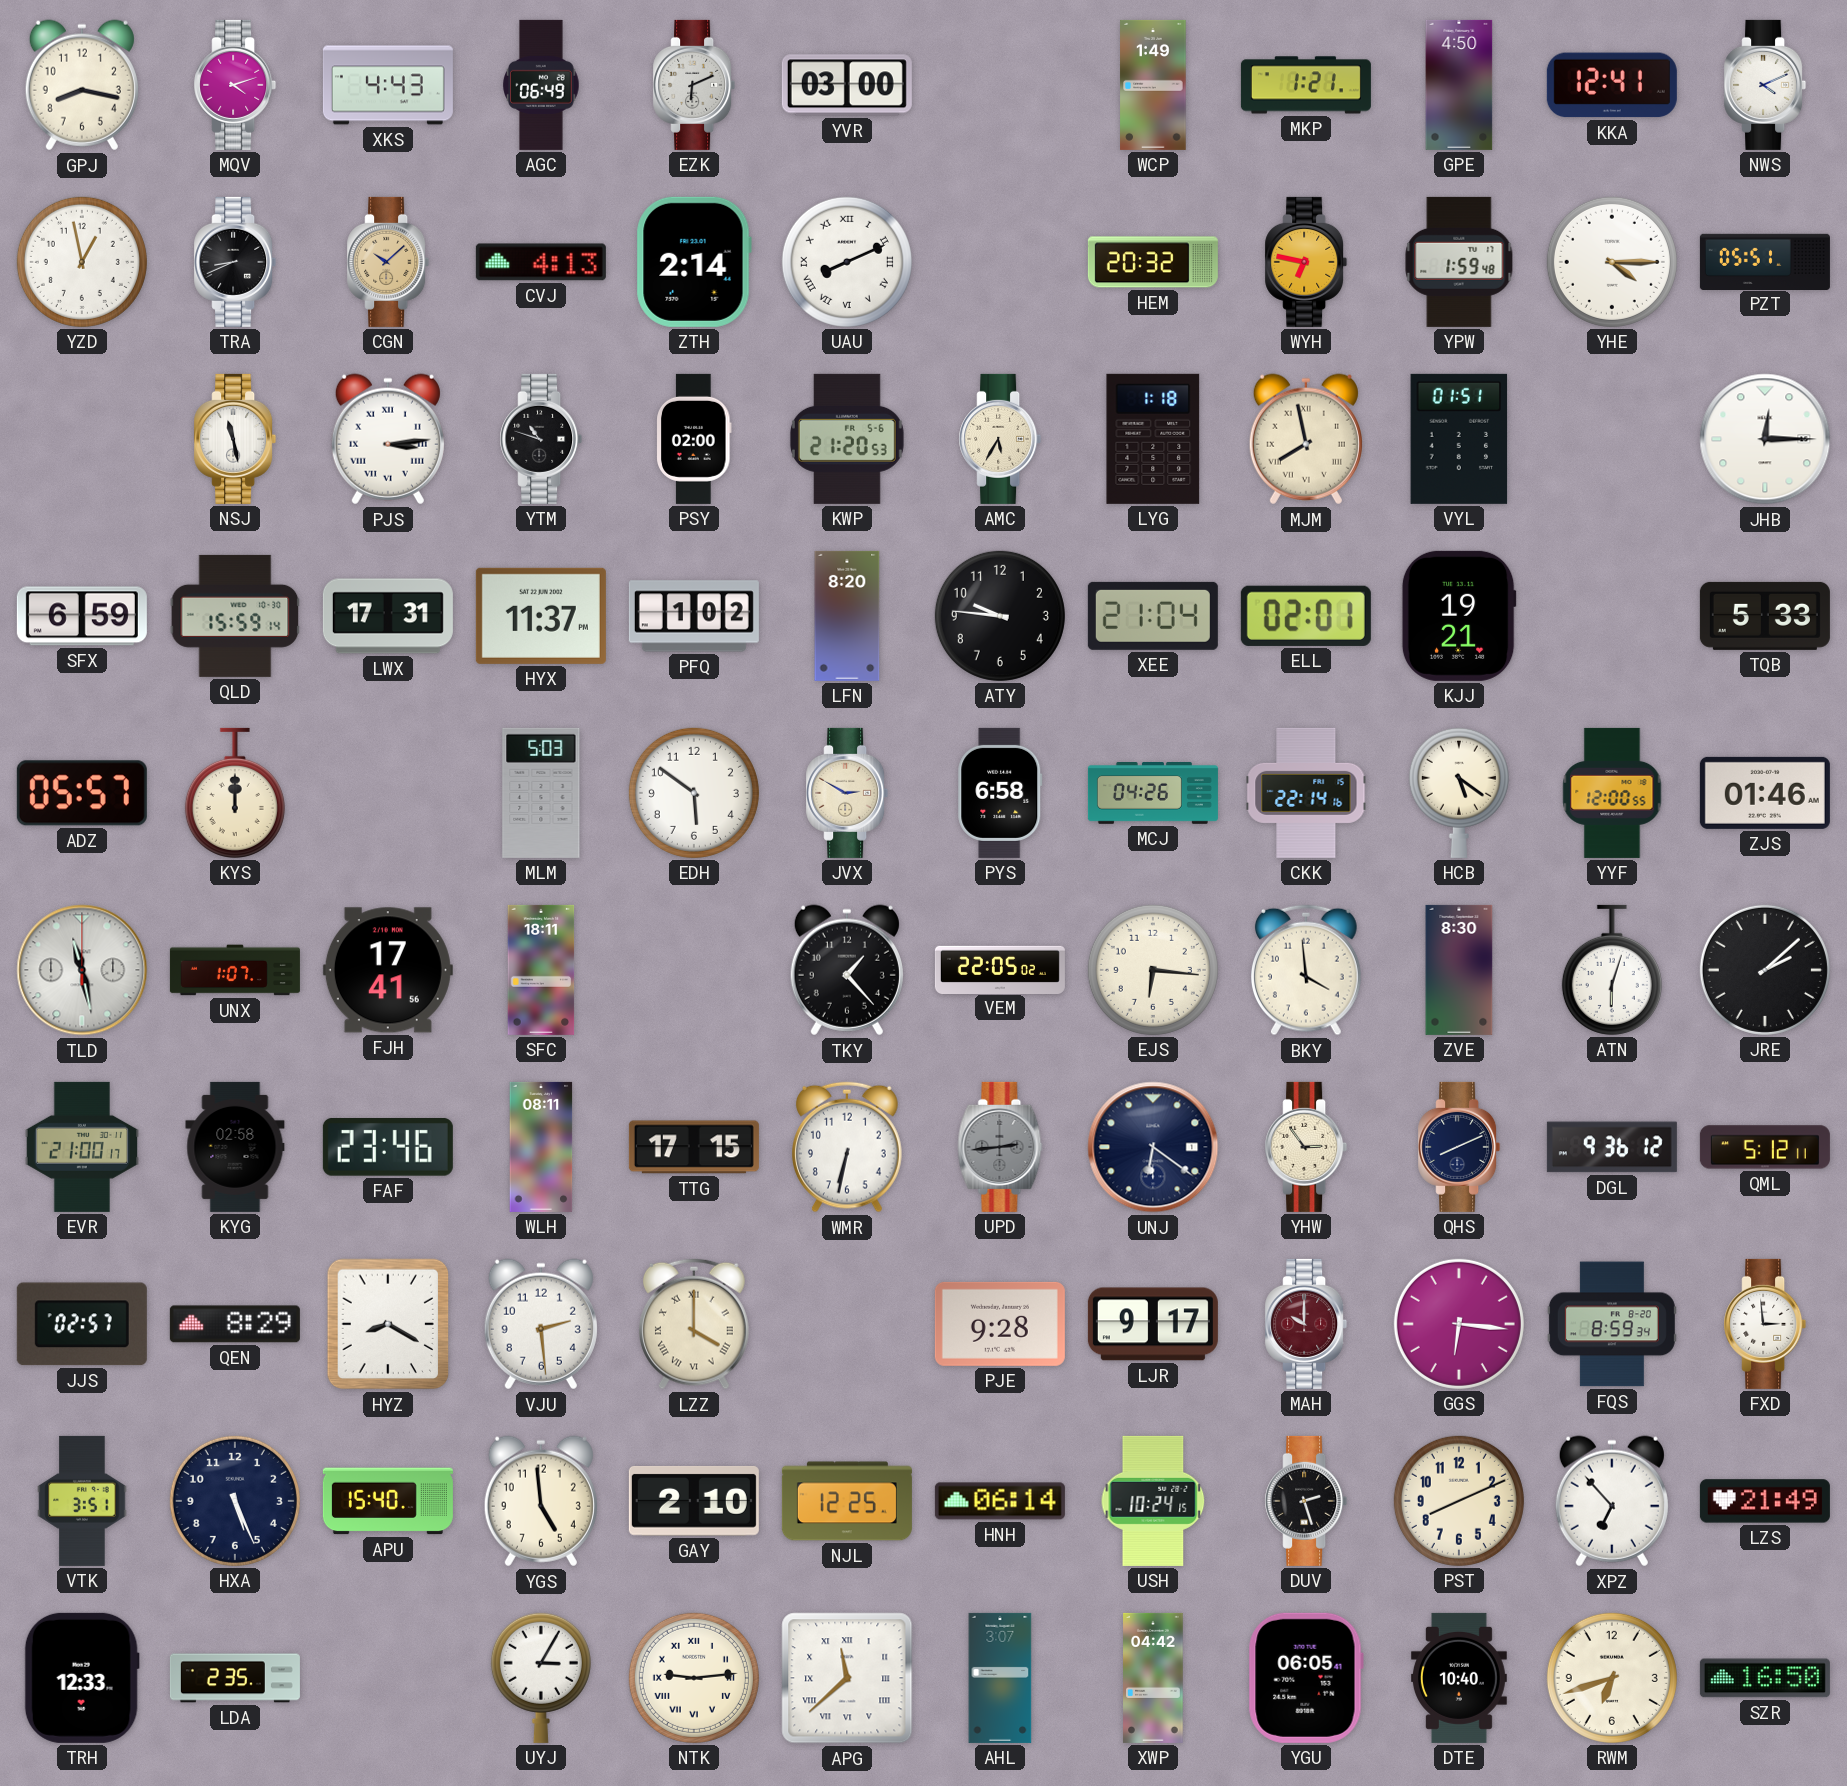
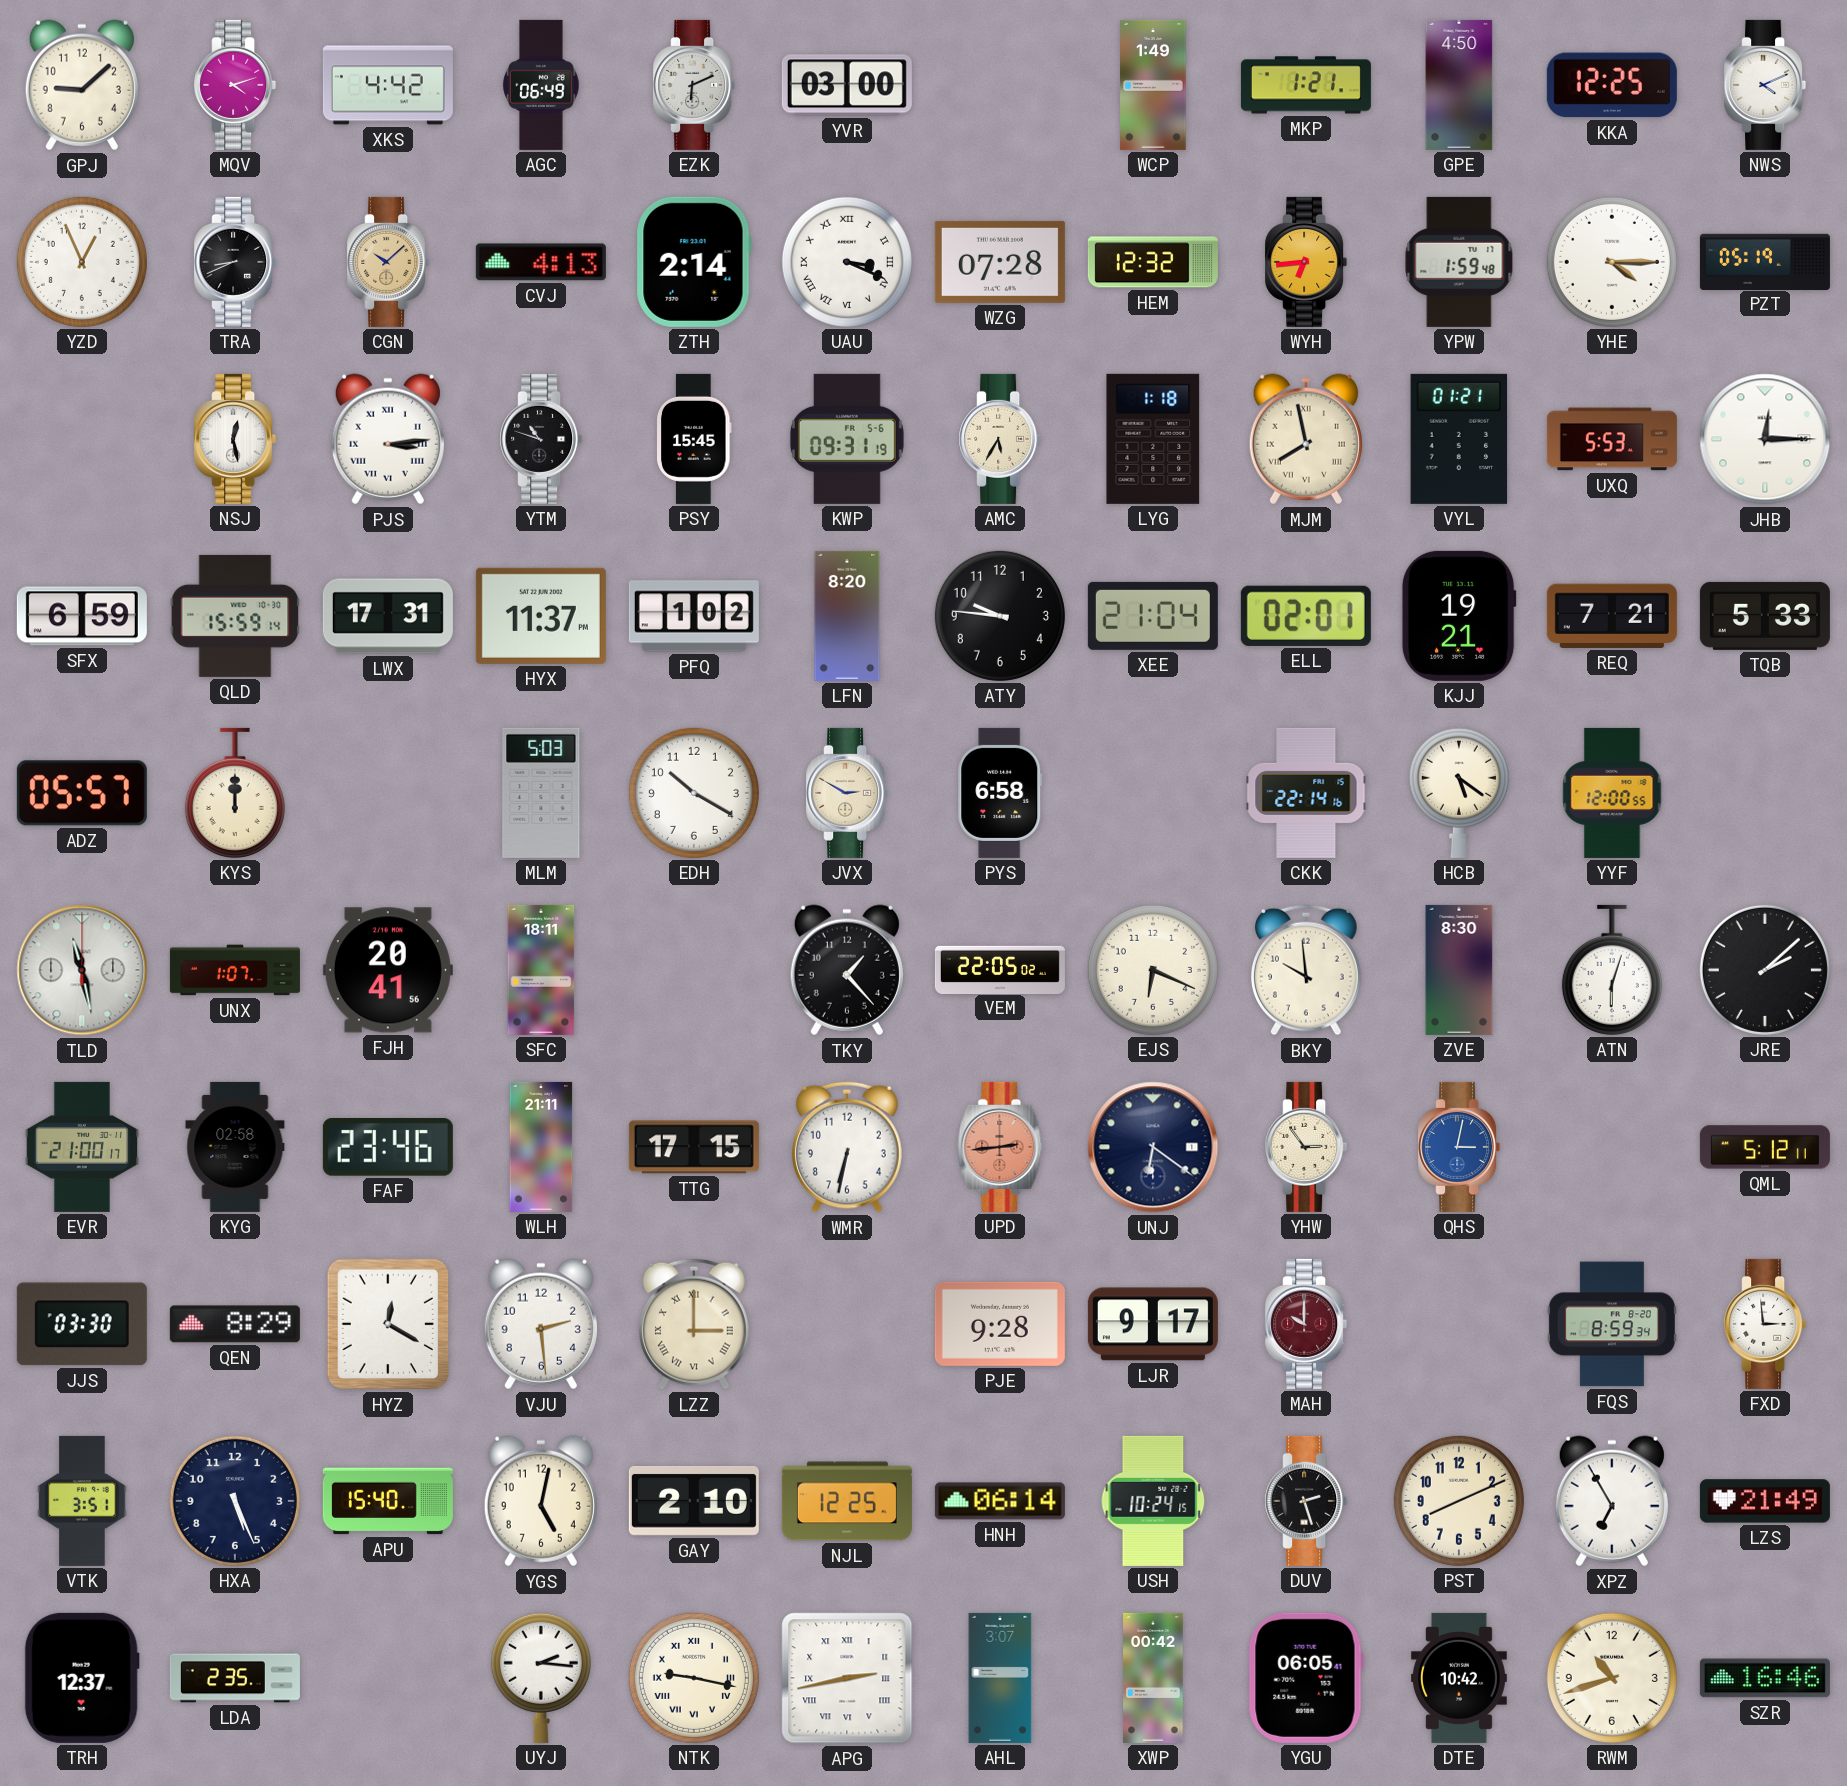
GPJ: 8:17 -> 9:08
XKS: 4:43 -> 4:42
KKA: 12:41 -> 12:25
YZD: 12:58 -> 12:56
UAU: 8:11 -> 3:19
WZG: none -> 07:28
HEM: 20:32 -> 12:32
WYH: 6:47 -> 6:44
PZT: 05:51 -> 05:19
NSJ: 11:28 -> 12:28
PSY: 02:00 -> 15:45
KWP: 21:20 -> 09:31
VYL: 01:51 -> 01:21
UXQ: none -> 5:53
REQ: none -> 7:21
EDH: 5:51 -> 10:20
MCJ: 04:26 -> none
ZJS: 01:46 -> none
FJH: 17:41 -> 20:41
EJS: 6:16 -> 6:19
BKY: 3:59 -> 9:59
WLH: 08:11 -> 21:11
UPD dial: grey -> salmon
QHS: 8:11 -> 3:02
QHS dial: navy -> blue
DGL: 9:36 -> none
JJS: 02:57 -> 03:30
HYZ: 8:20 -> 12:20
LZZ: 4:00 -> 3:00
GGS: 6:16 -> none
YGS: 4:59 -> 5:02
XPZ: 6:53 -> 6:55
TRH: 12:33 -> 12:37
UYJ: 3:05 -> 2:16
NTK: 9:14 -> 9:17
APG: 11:38 -> 2:43
XWP: 04:42 -> 00:42
DTE: 10:40 -> 10:42
RWM: 6:42 -> 10:42
SZR: 16:50 -> 16:46
